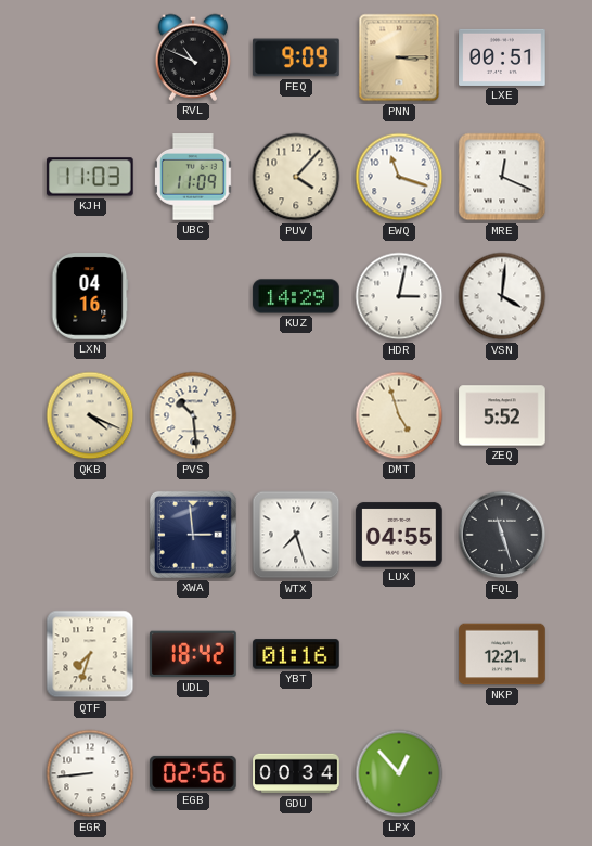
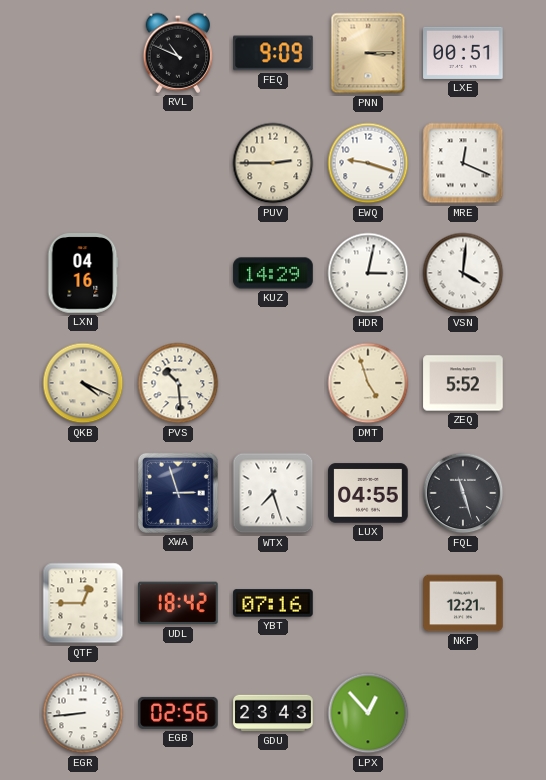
KJH: 11:03 -> none
UBC: 11:09 -> none
PUV: 4:07 -> 2:45
EWQ: 11:18 -> 9:18
XWA: 2:59 -> 2:57
QTF: 7:33 -> 12:45
YBT: 01:16 -> 07:16
GDU: 00:34 -> 23:43
